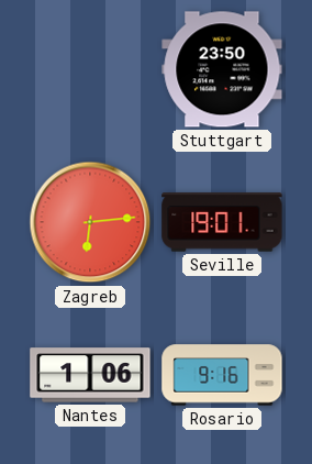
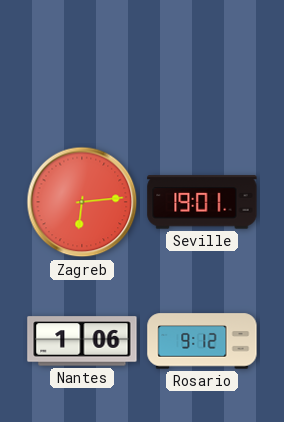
Stuttgart: 23:50 -> none
Rosario: 9:16 -> 9:12
